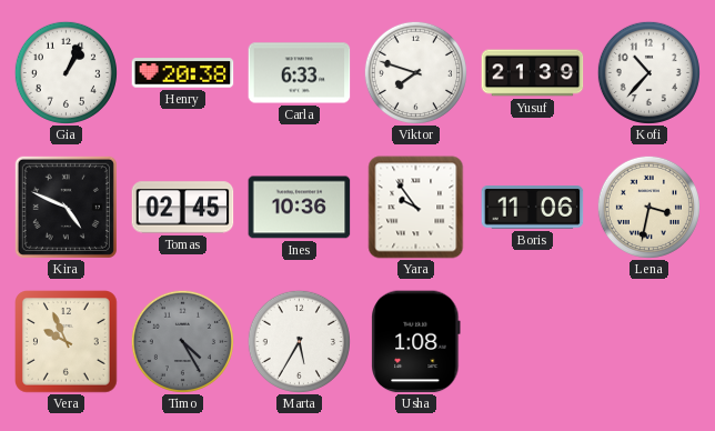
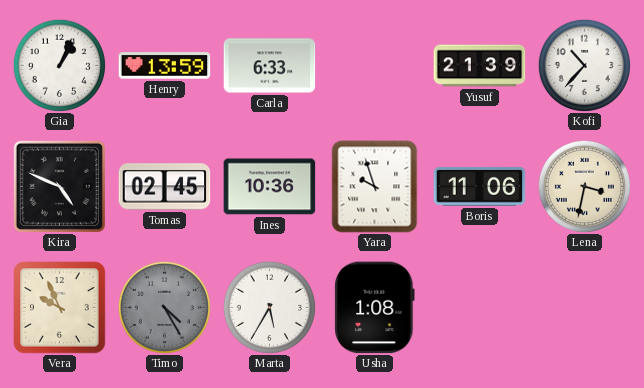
Henry: 20:38 -> 13:59
Viktor: 7:48 -> none
Yara: 9:54 -> 9:57
